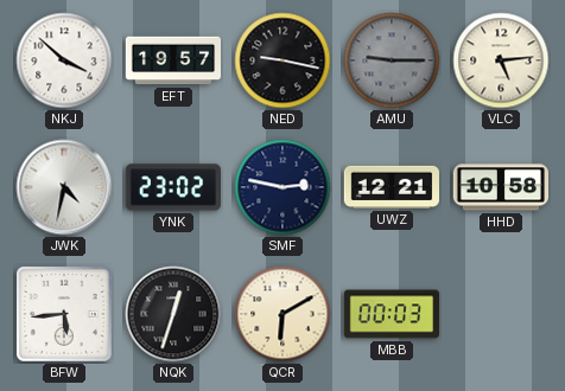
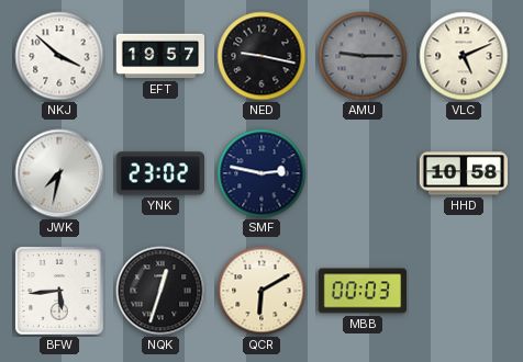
VLC: 5:14 -> 5:11
JWK: 4:32 -> 7:32
UWZ: 12:21 -> none
